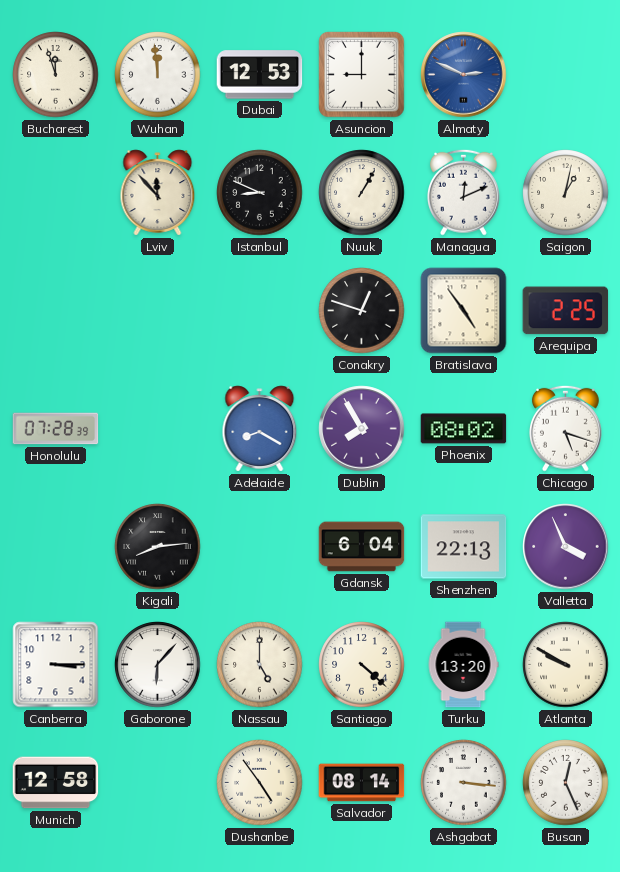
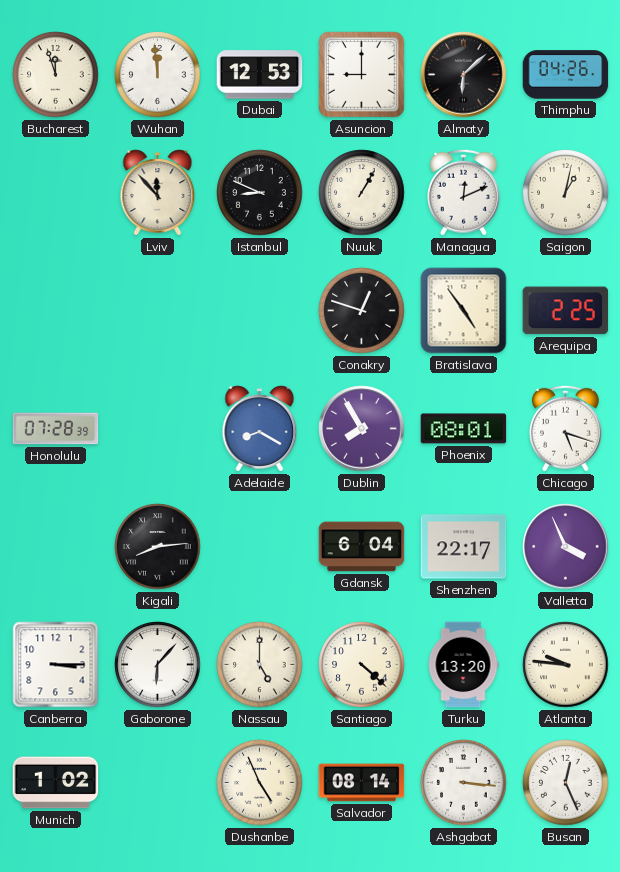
Almaty: 2:49 -> 6:08
Almaty dial: blue -> black
Thimphu: none -> 04:26
Phoenix: 08:02 -> 08:01
Shenzhen: 22:13 -> 22:17
Atlanta: 9:50 -> 9:46
Munich: 12:58 -> 1:02
Dushanbe: 4:54 -> 4:56
